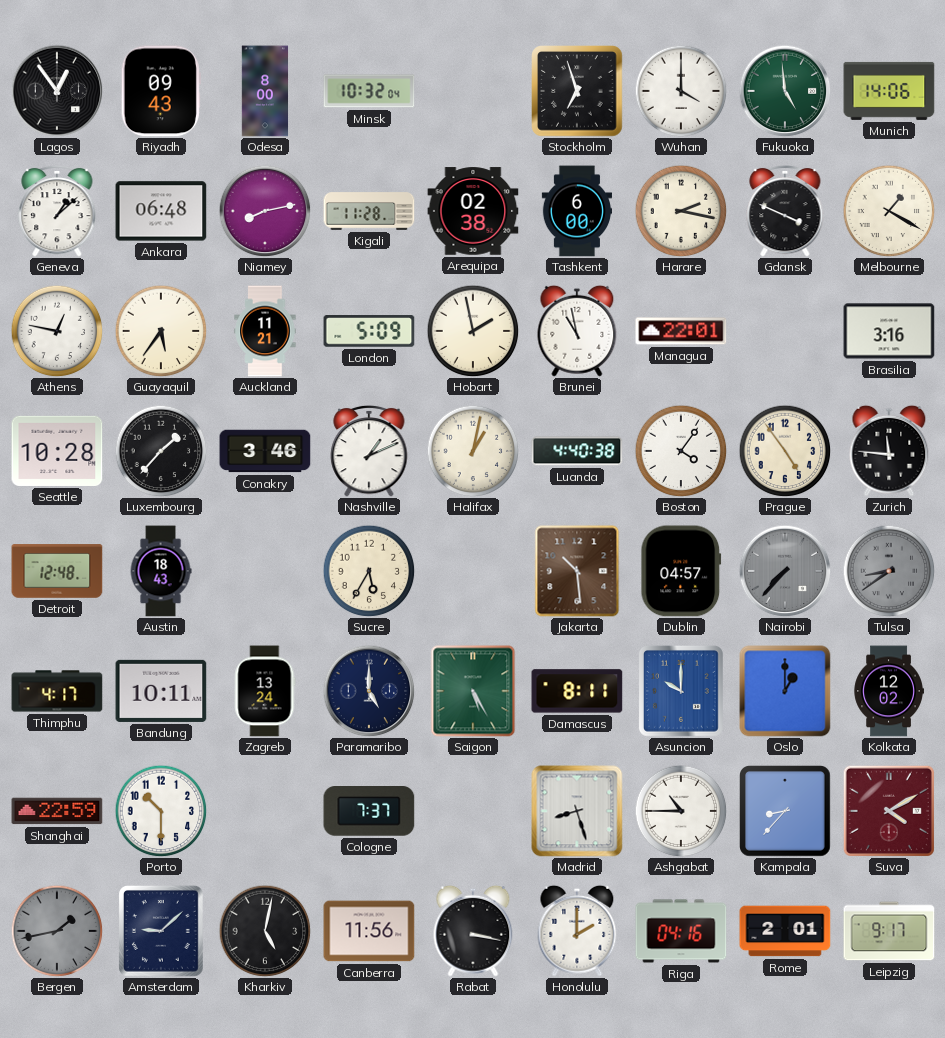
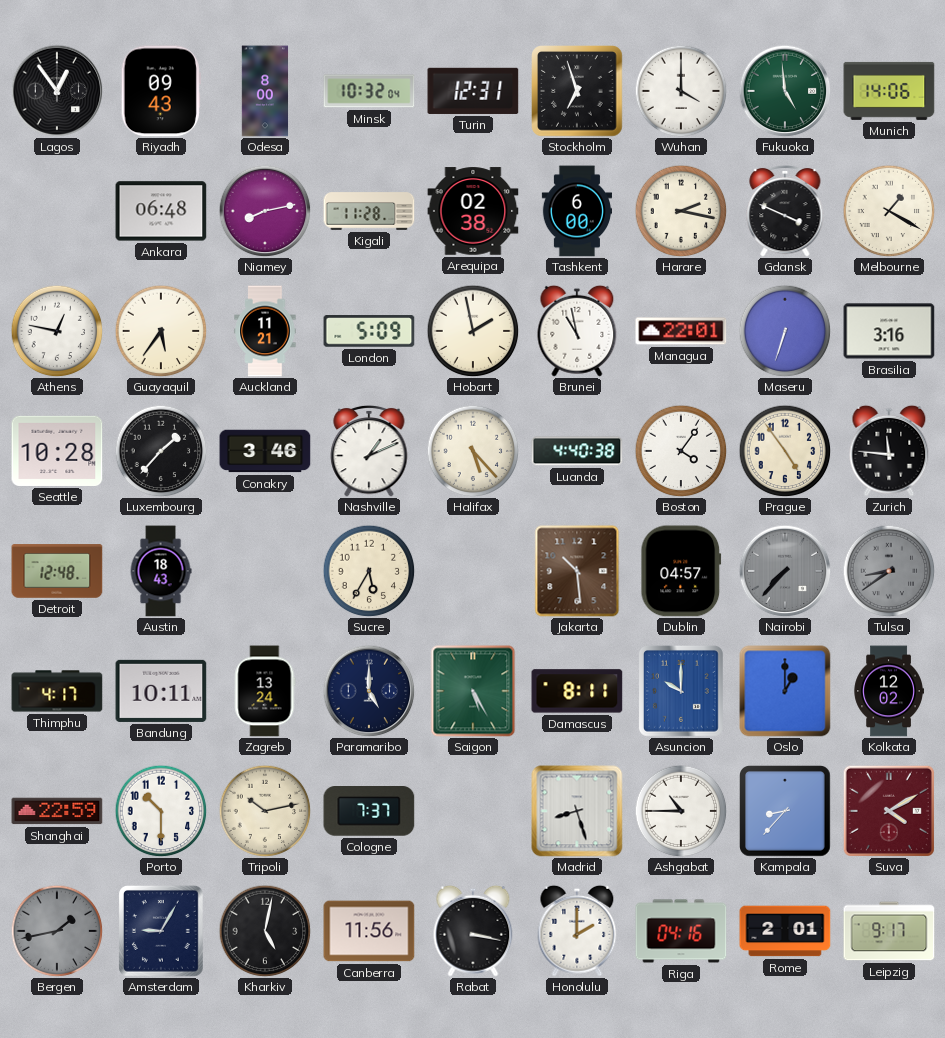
Turin: none -> 12:31
Geneva: 1:08 -> none
Maseru: none -> 6:33
Halifax: 1:02 -> 5:23
Tripoli: none -> 10:13
Amsterdam: 9:08 -> 9:05
